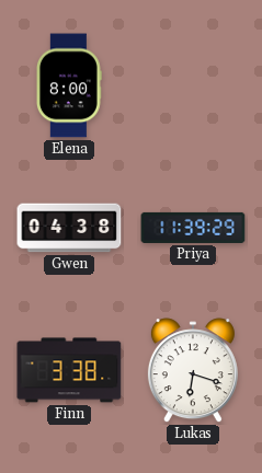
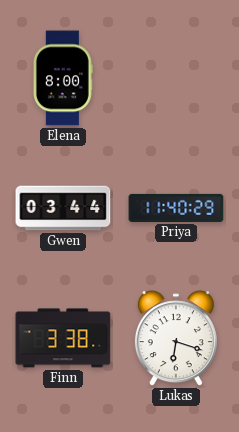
Gwen: 04:38 -> 03:44
Priya: 11:39 -> 11:40
